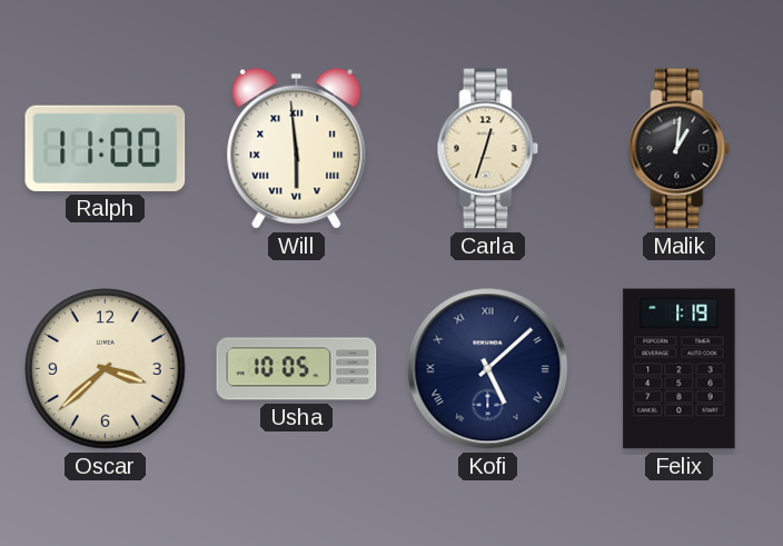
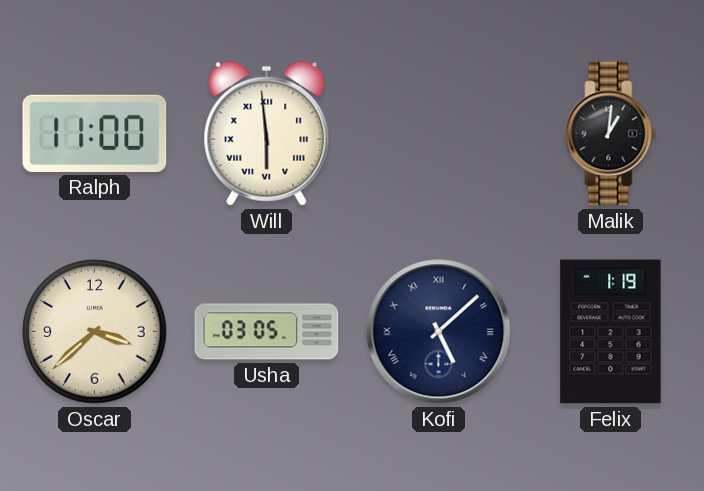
Carla: 12:33 -> none
Usha: 10:05 -> 03:05
